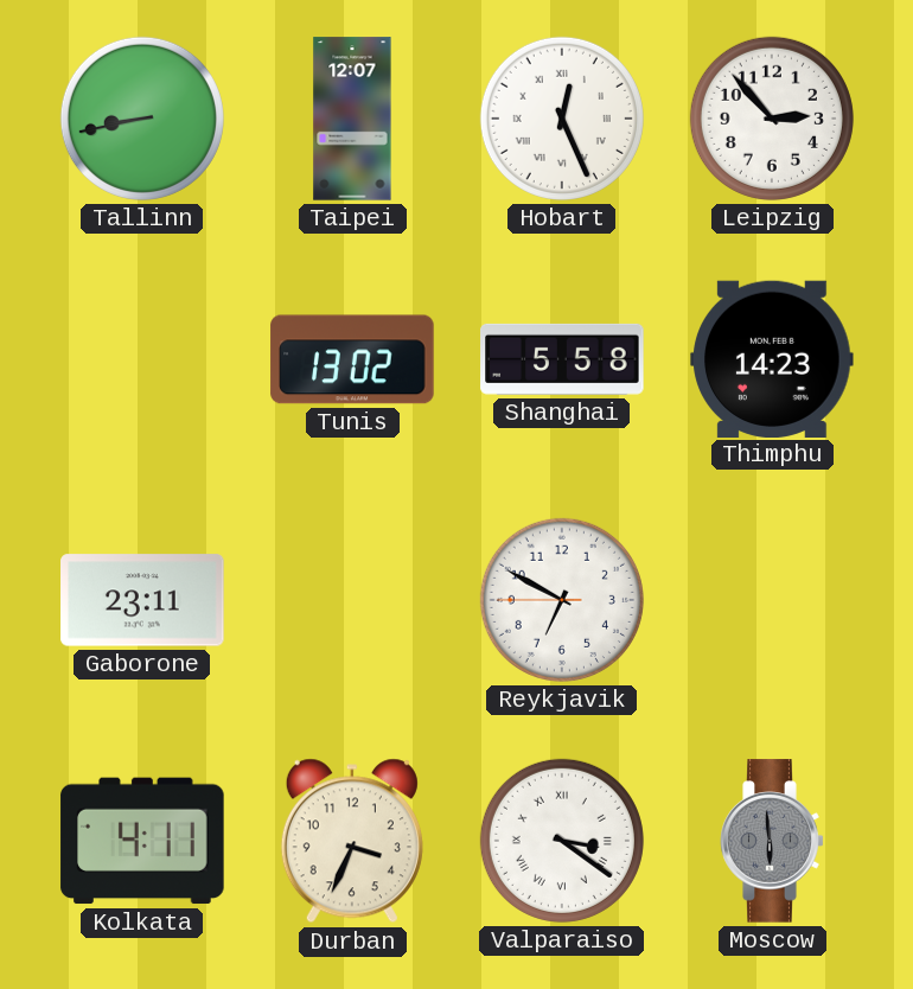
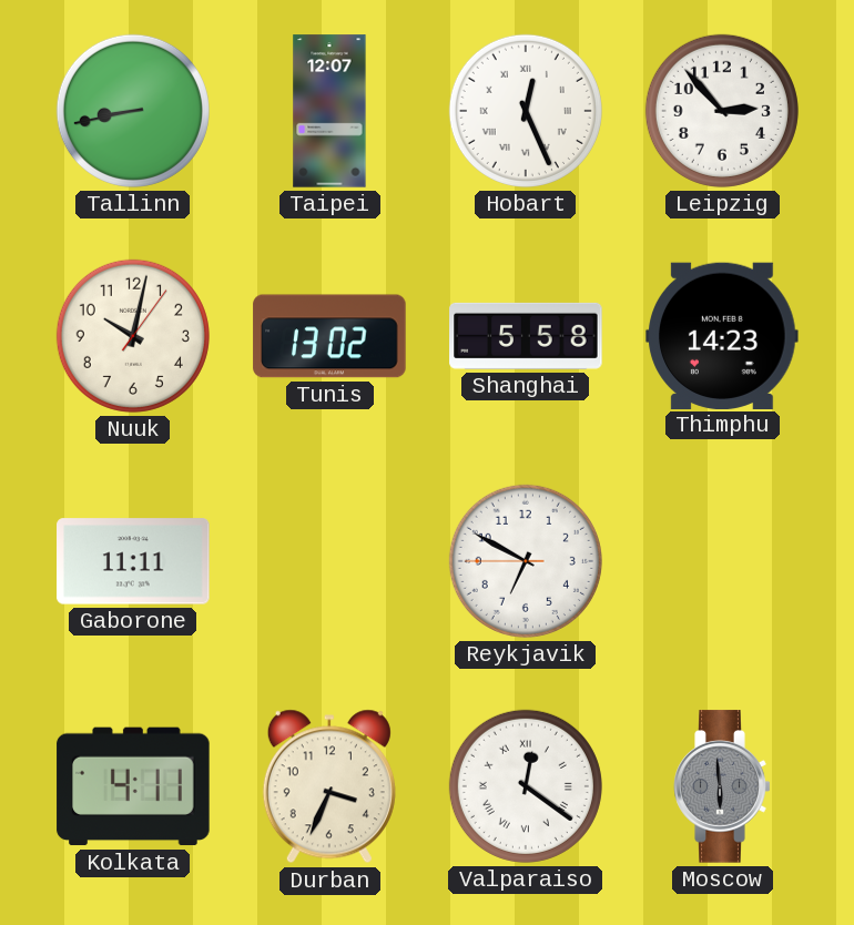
Nuuk: none -> 10:02
Gaborone: 23:11 -> 11:11
Valparaiso: 3:21 -> 12:21
